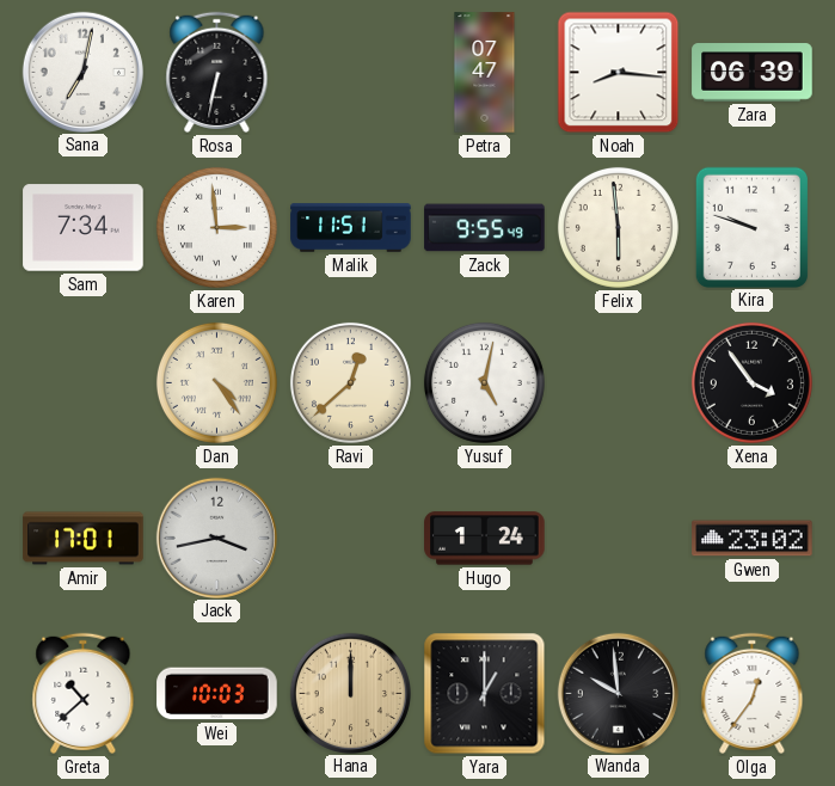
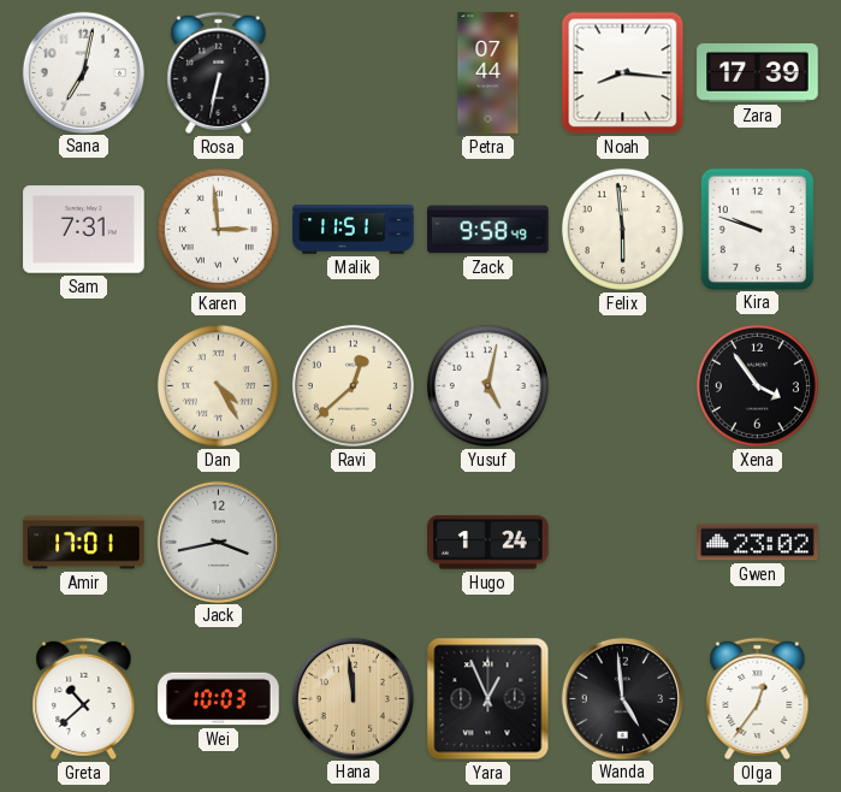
Petra: 07:47 -> 07:44
Zara: 06:39 -> 17:39
Sam: 7:34 -> 7:31
Zack: 9:55 -> 9:58
Dan: 4:24 -> 4:25
Hana: 12:00 -> 11:59
Yara: 1:00 -> 12:56
Wanda: 9:59 -> 4:59
